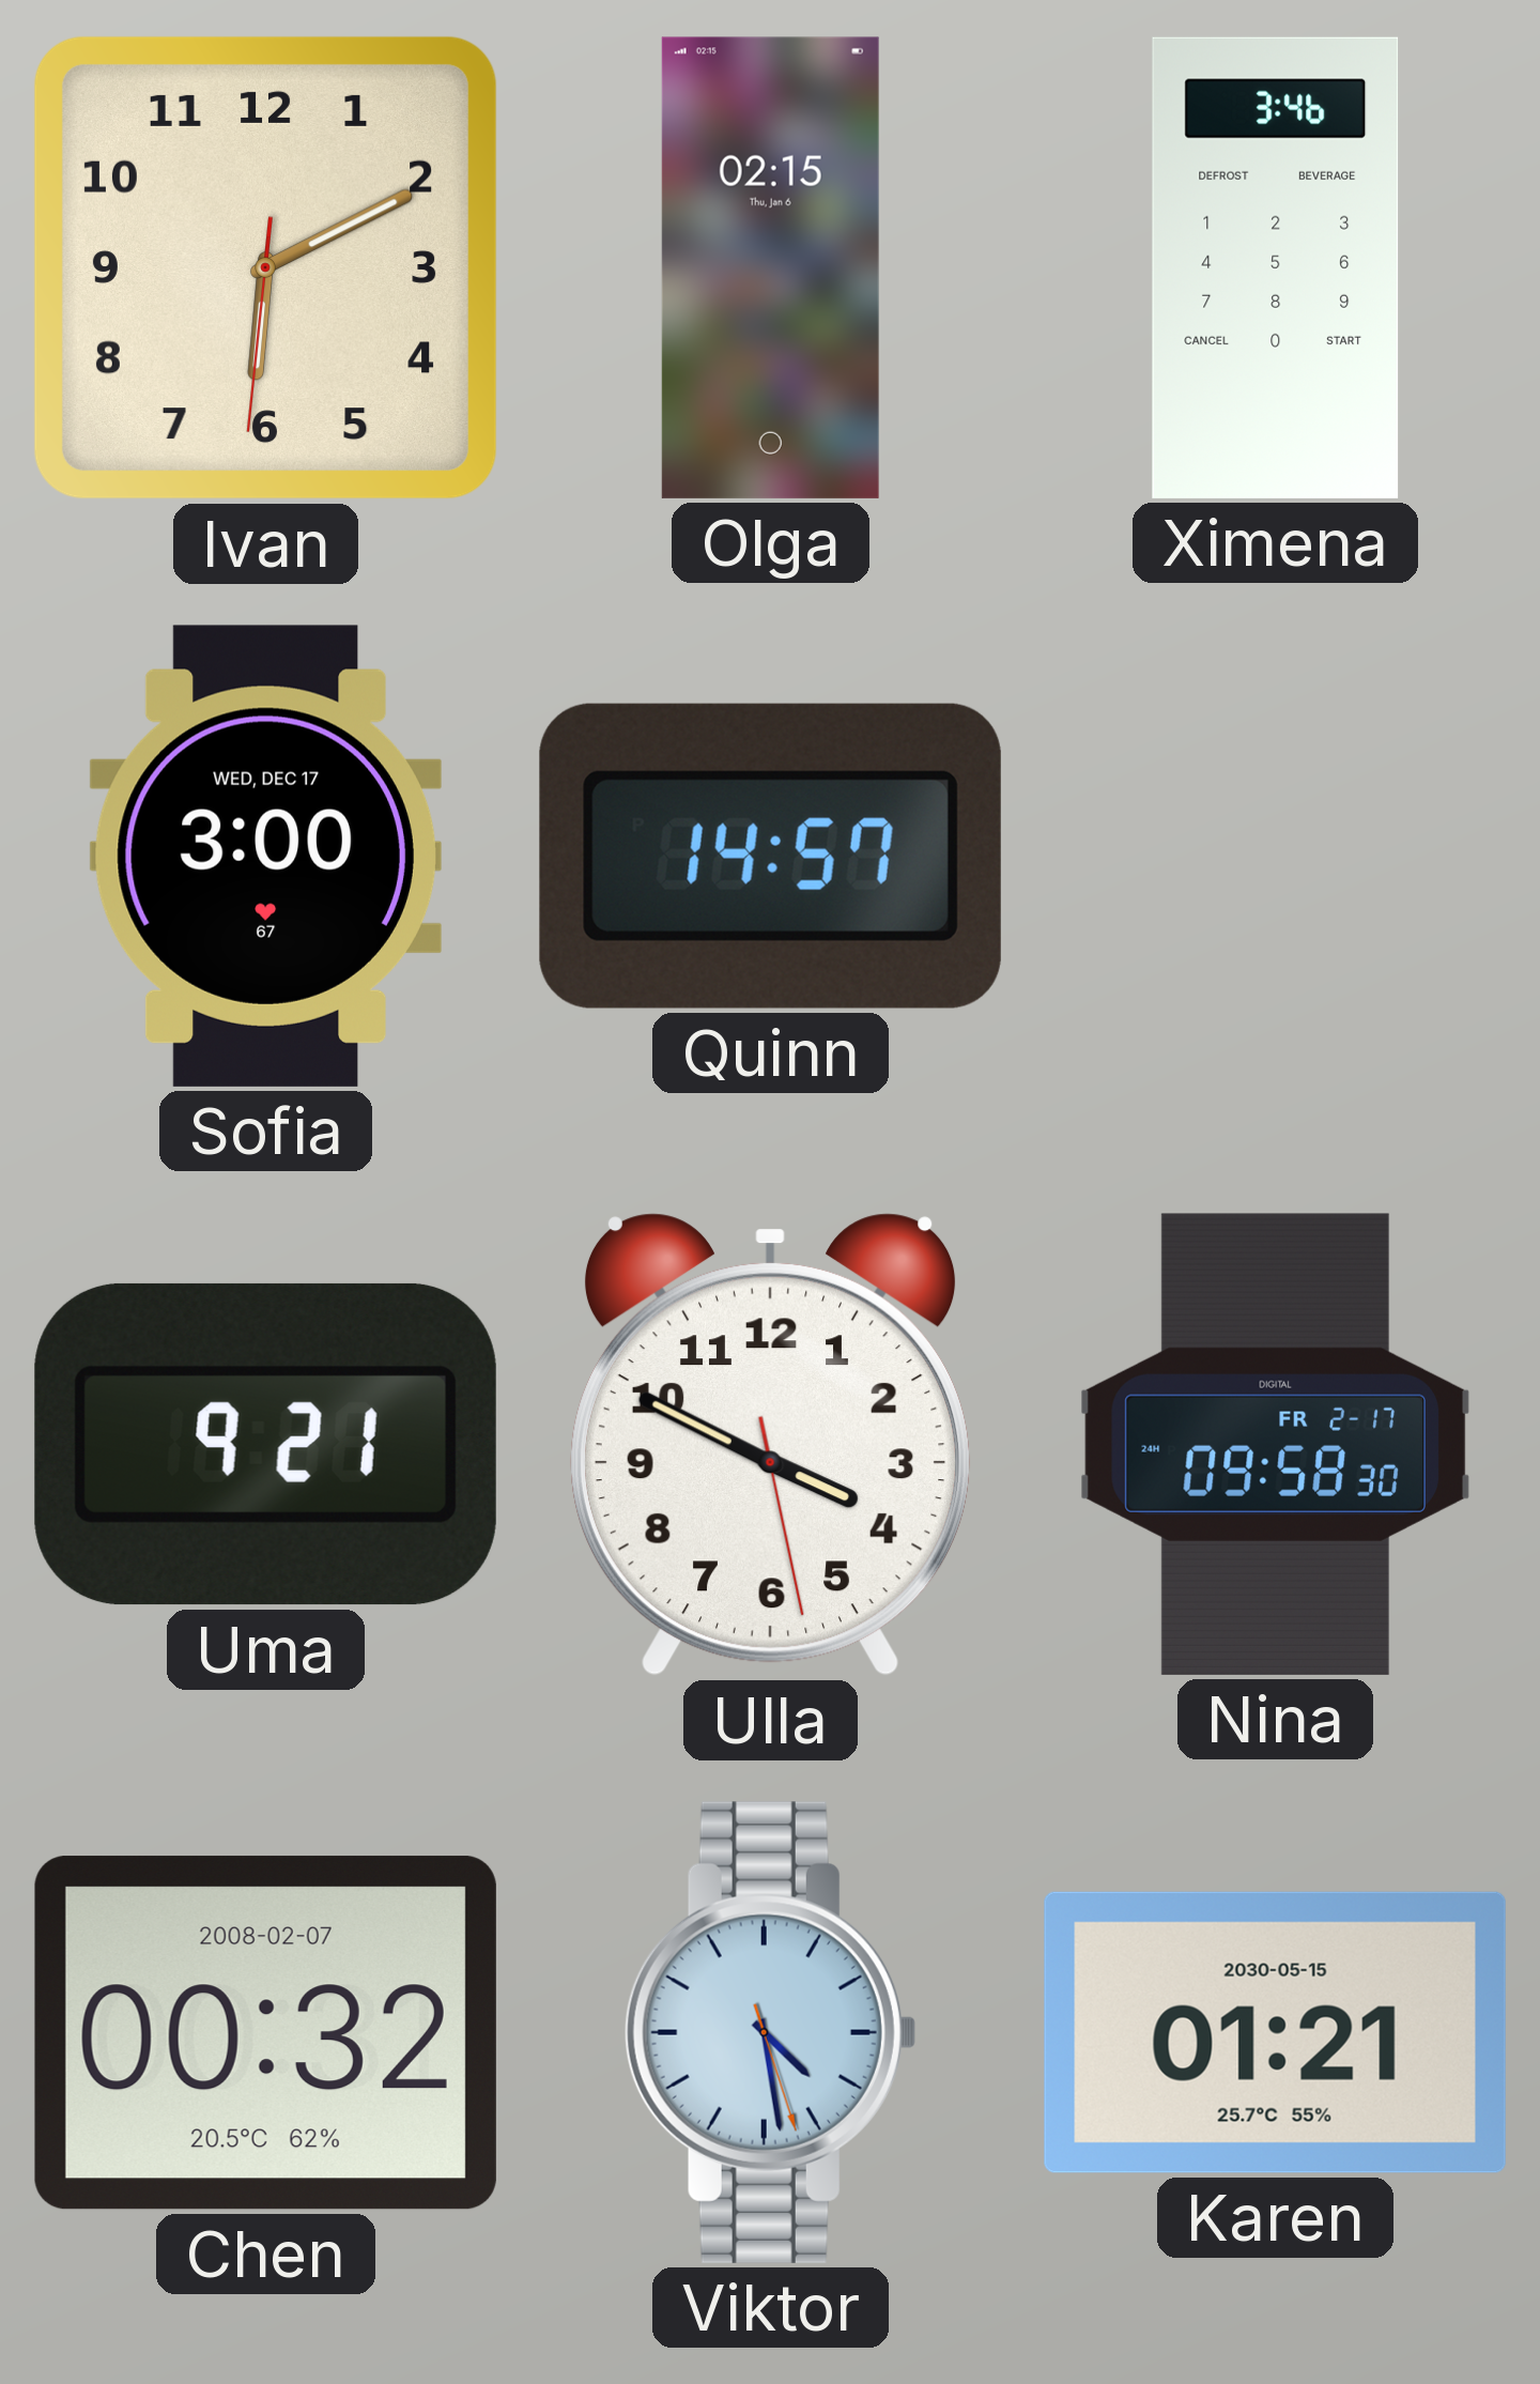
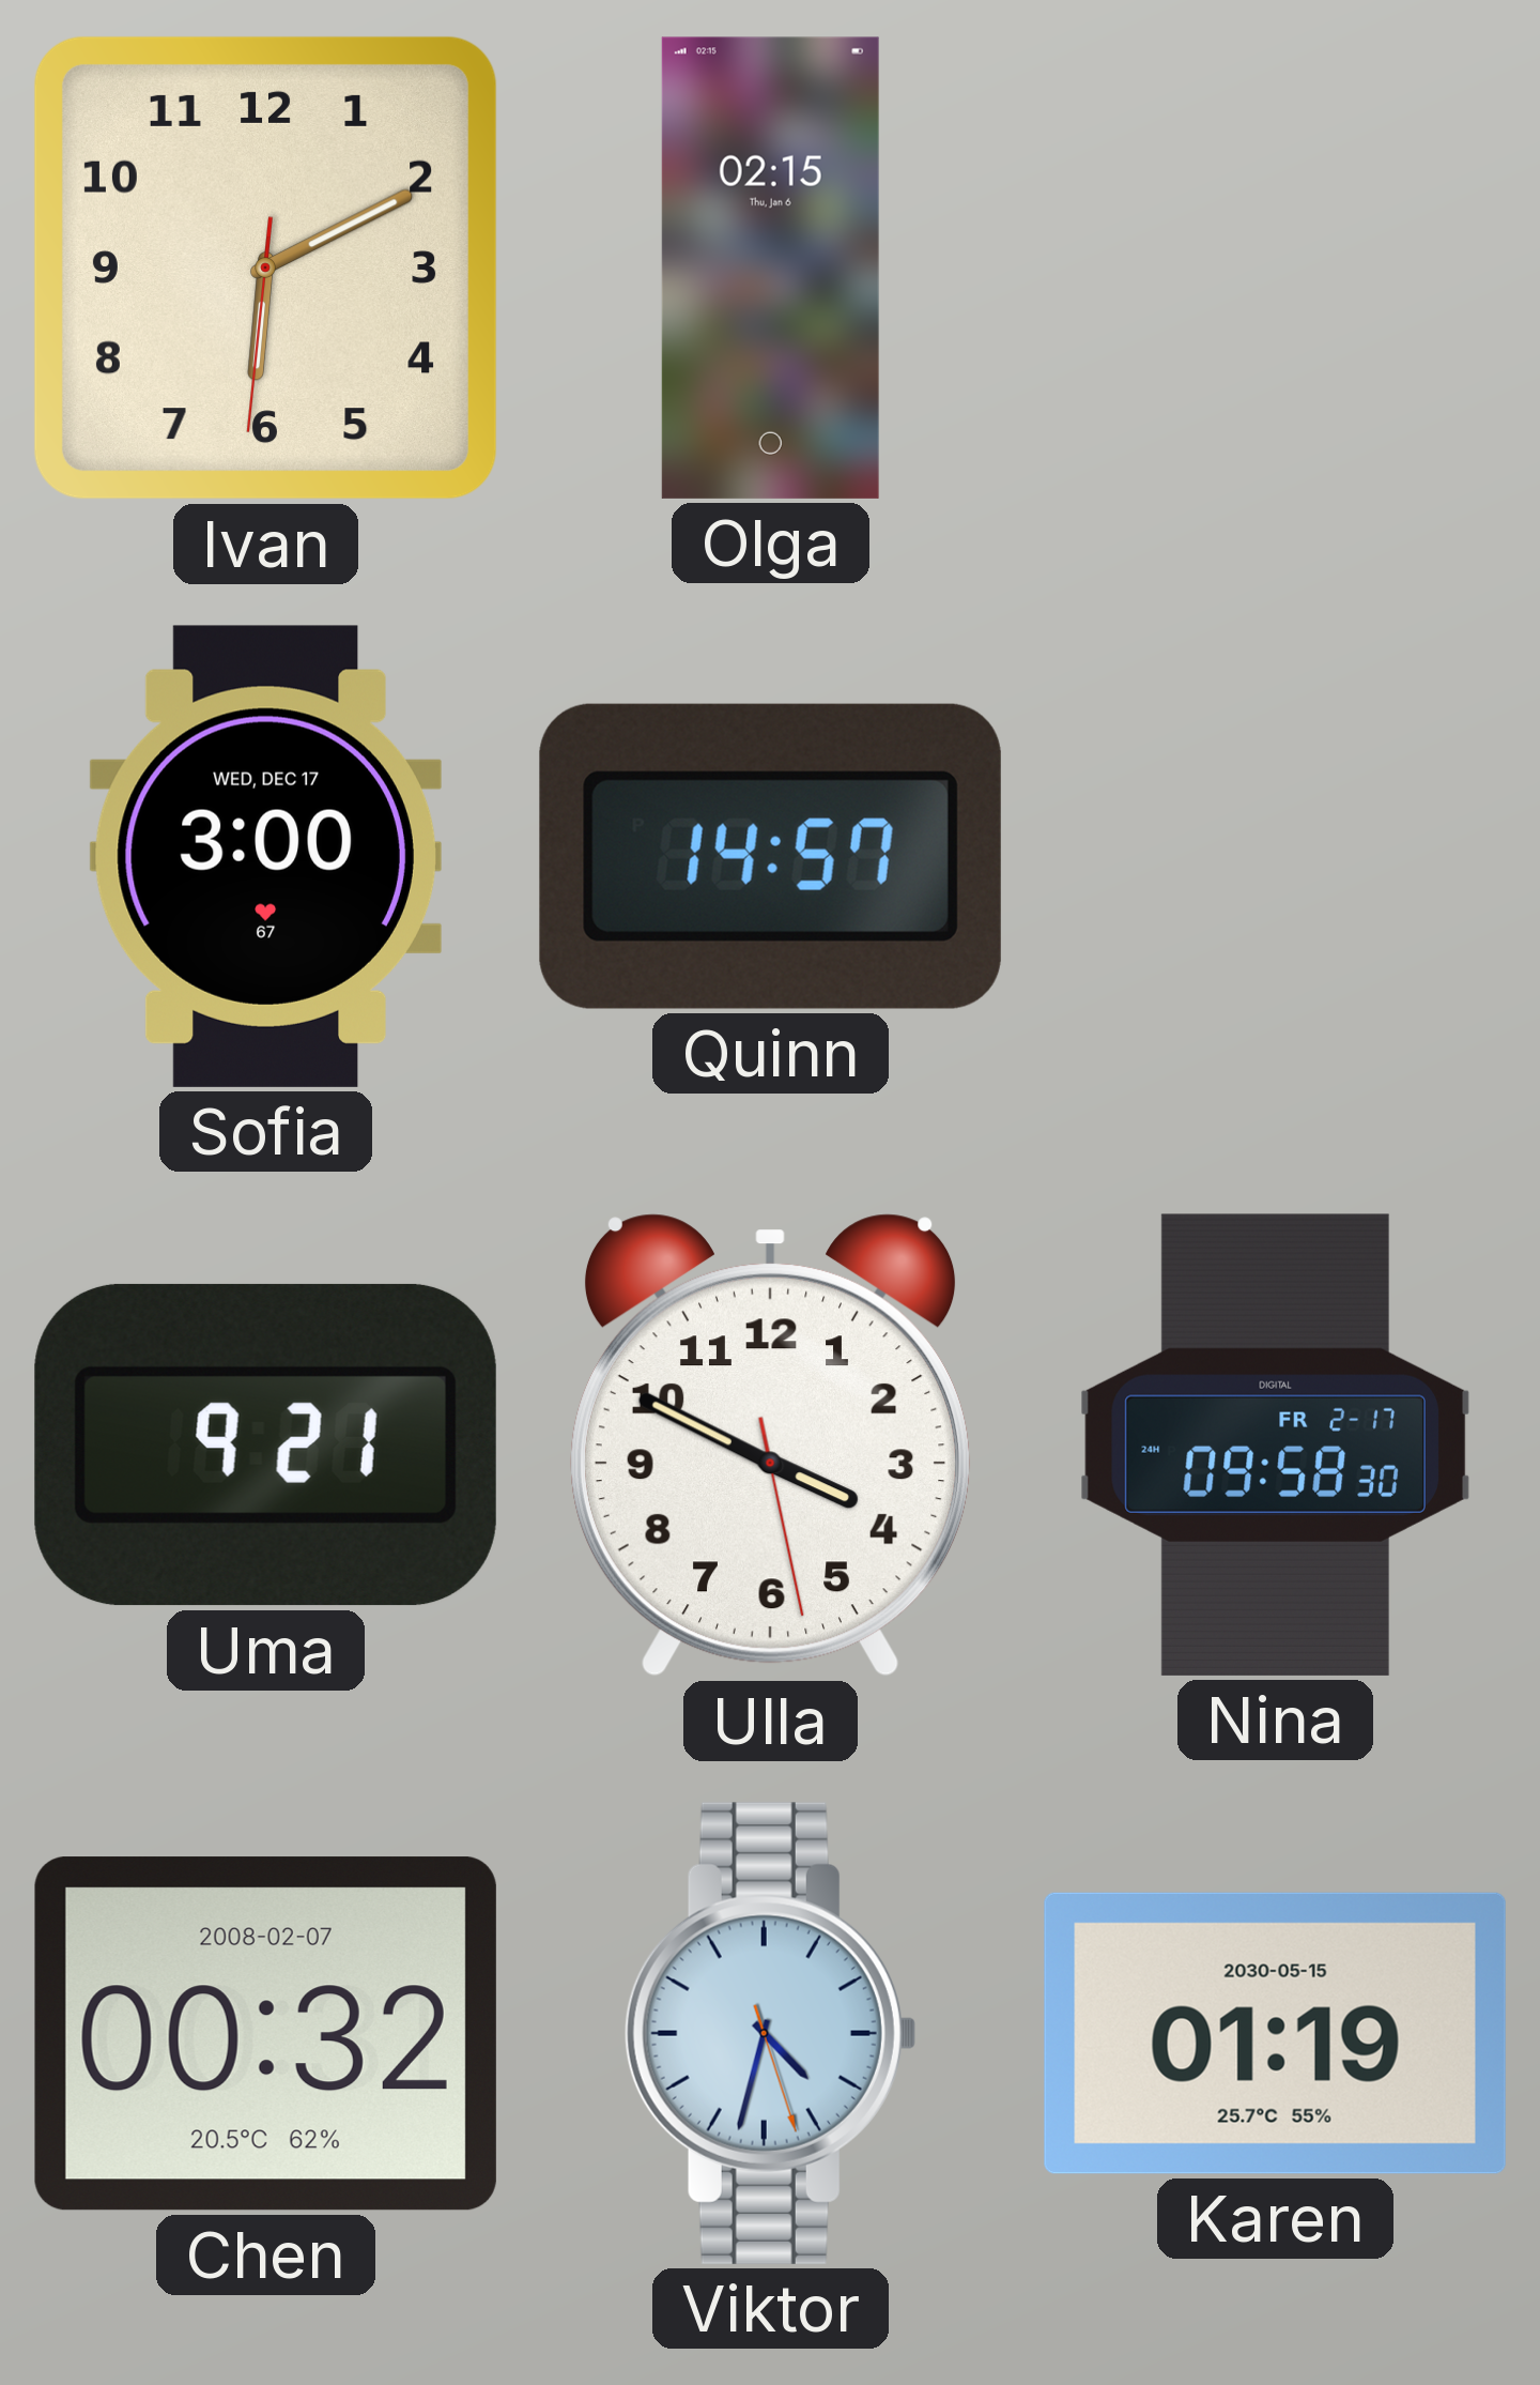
Ximena: 3:46 -> none
Viktor: 4:28 -> 4:32
Karen: 01:21 -> 01:19
